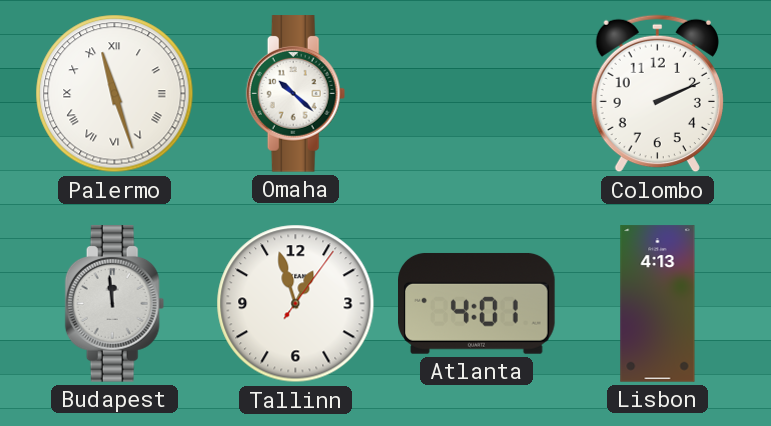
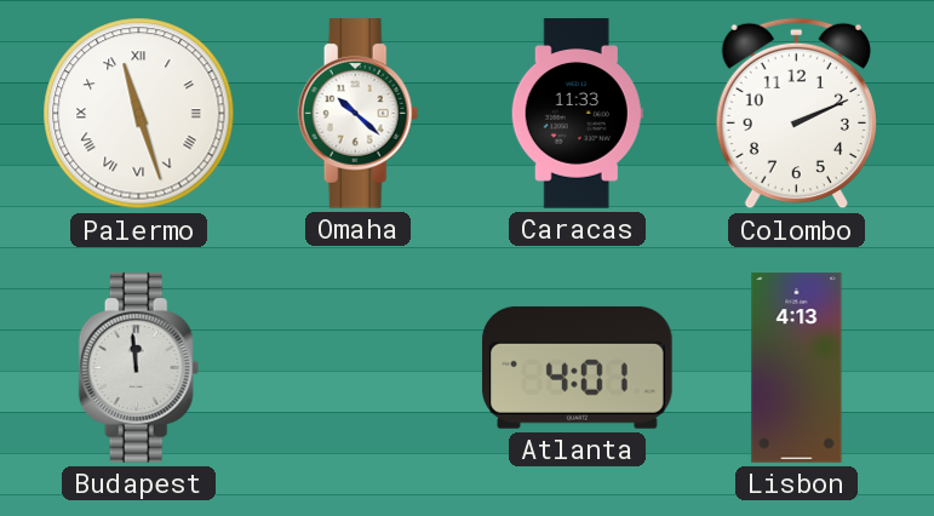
Caracas: none -> 11:33
Tallinn: 12:57 -> none
